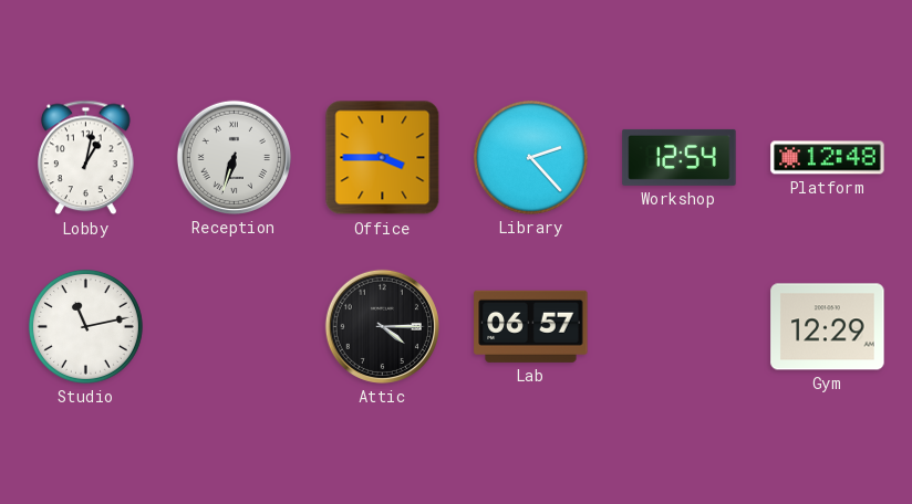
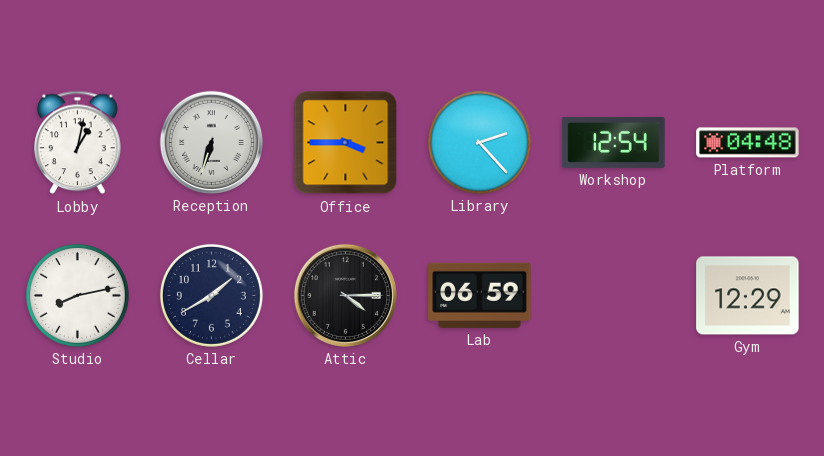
Platform: 12:48 -> 04:48
Studio: 11:13 -> 8:13
Cellar: none -> 1:40
Lab: 06:57 -> 06:59
